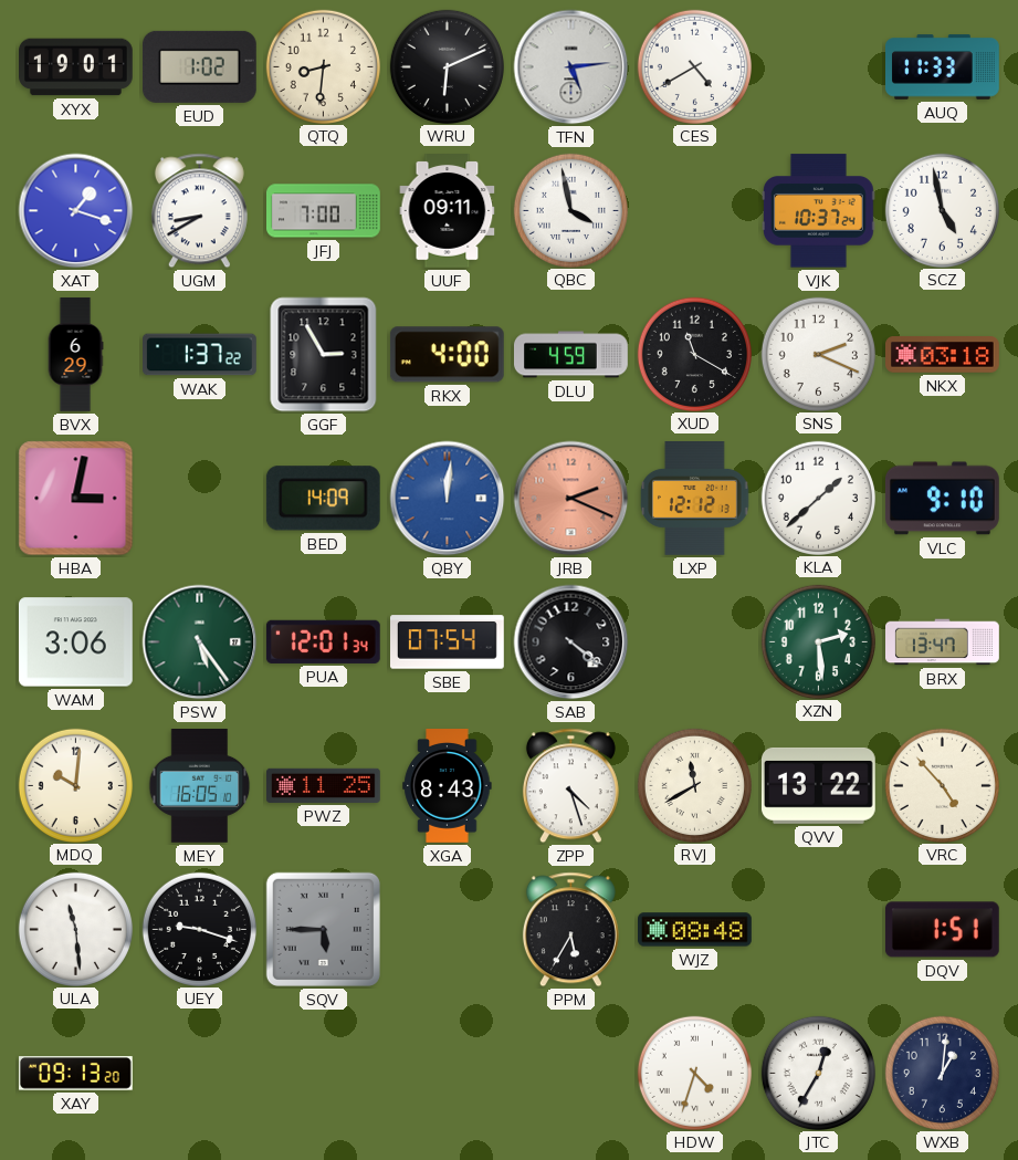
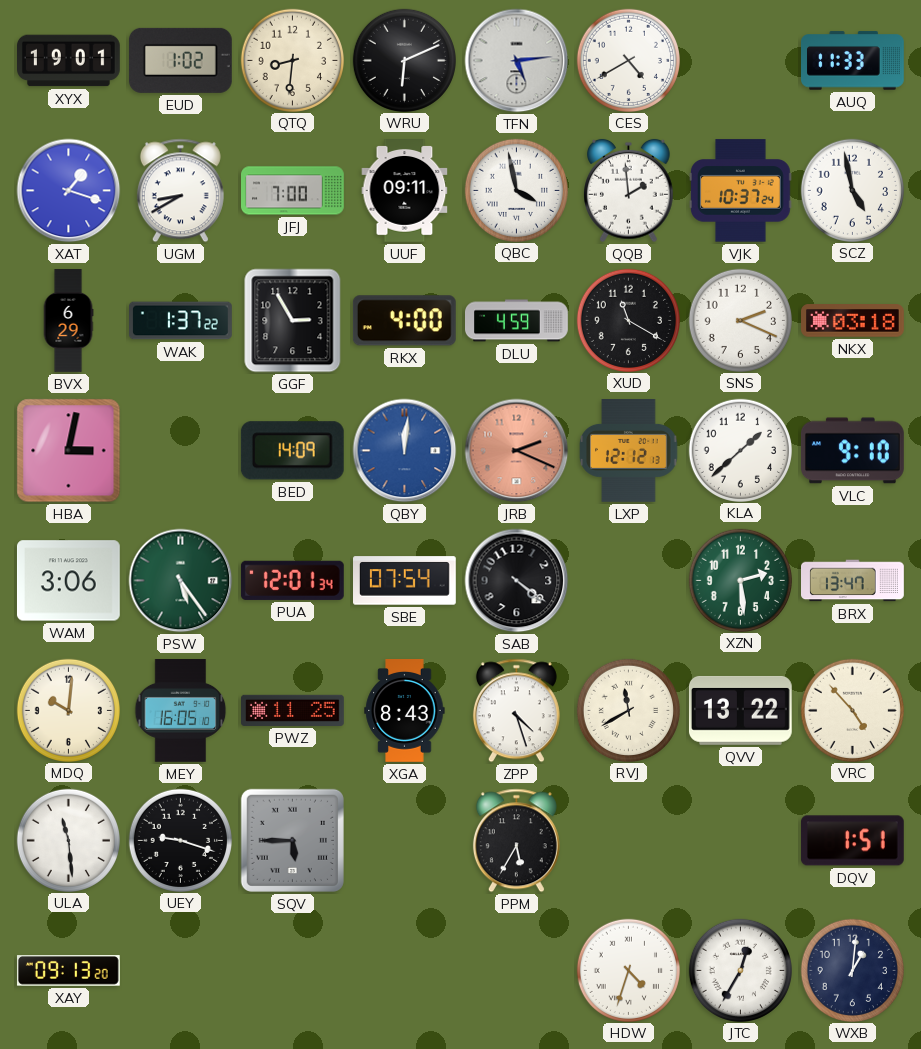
QQB: none -> 1:59
WJZ: 08:48 -> none
